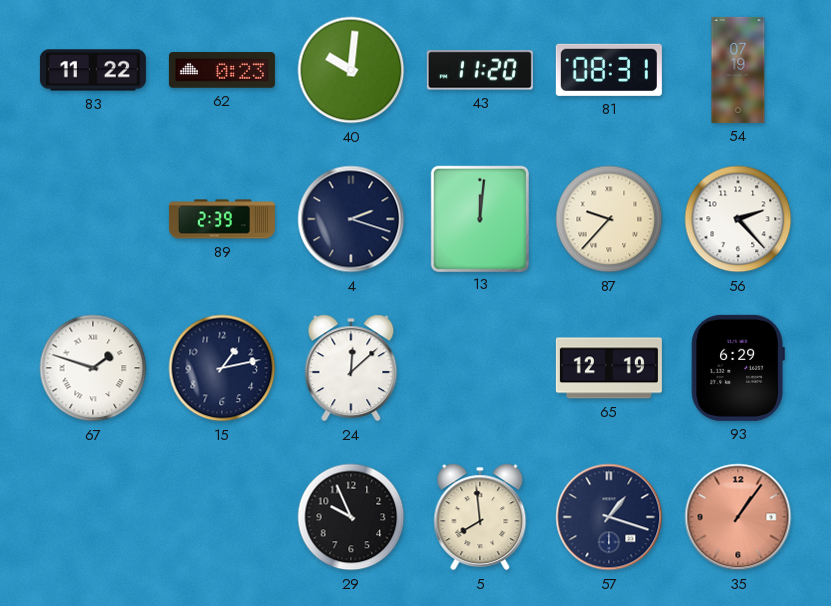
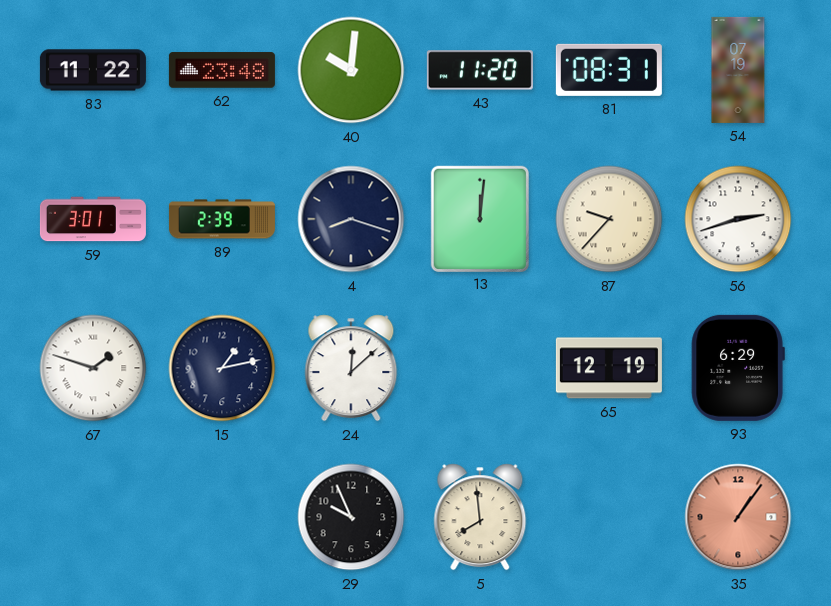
62: 0:23 -> 23:48
59: none -> 3:01
4: 2:18 -> 8:18
56: 2:23 -> 2:42
57: 1:18 -> none
